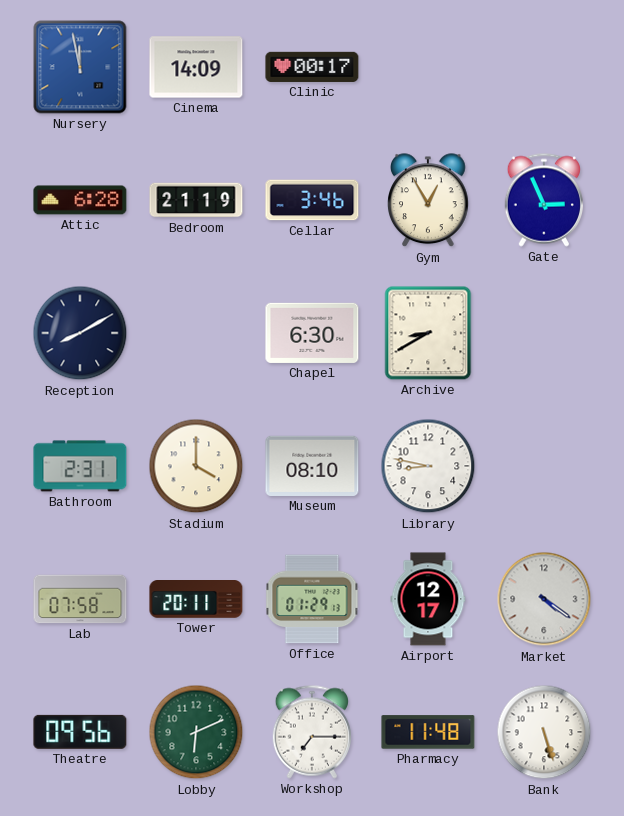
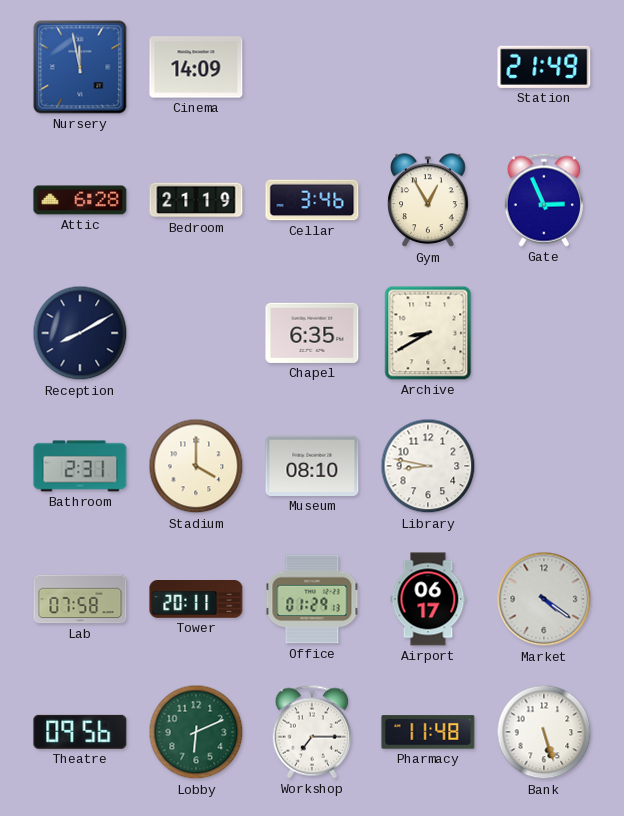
Clinic: 00:17 -> none
Station: none -> 21:49
Chapel: 6:30 -> 6:35
Airport: 12:17 -> 06:17
